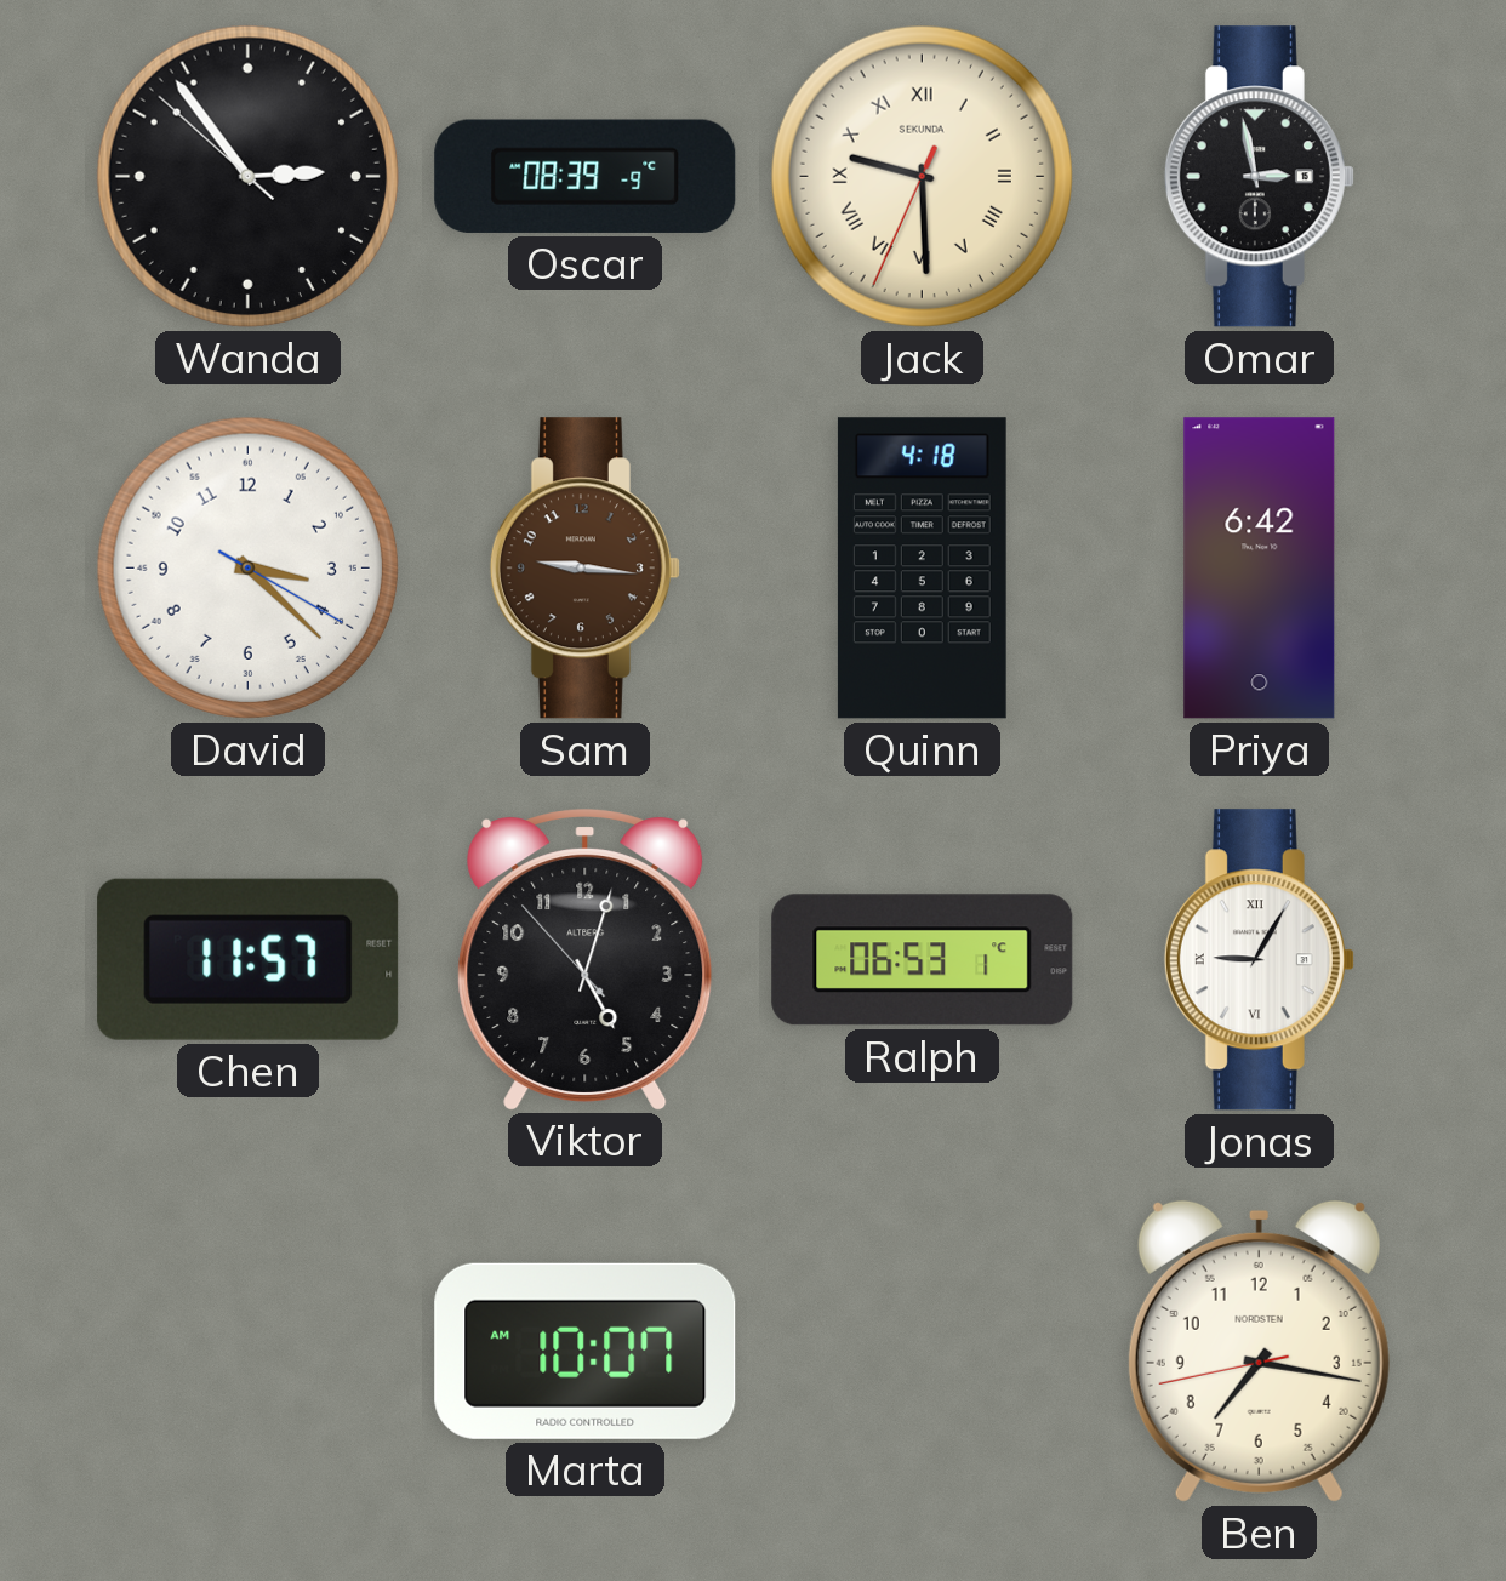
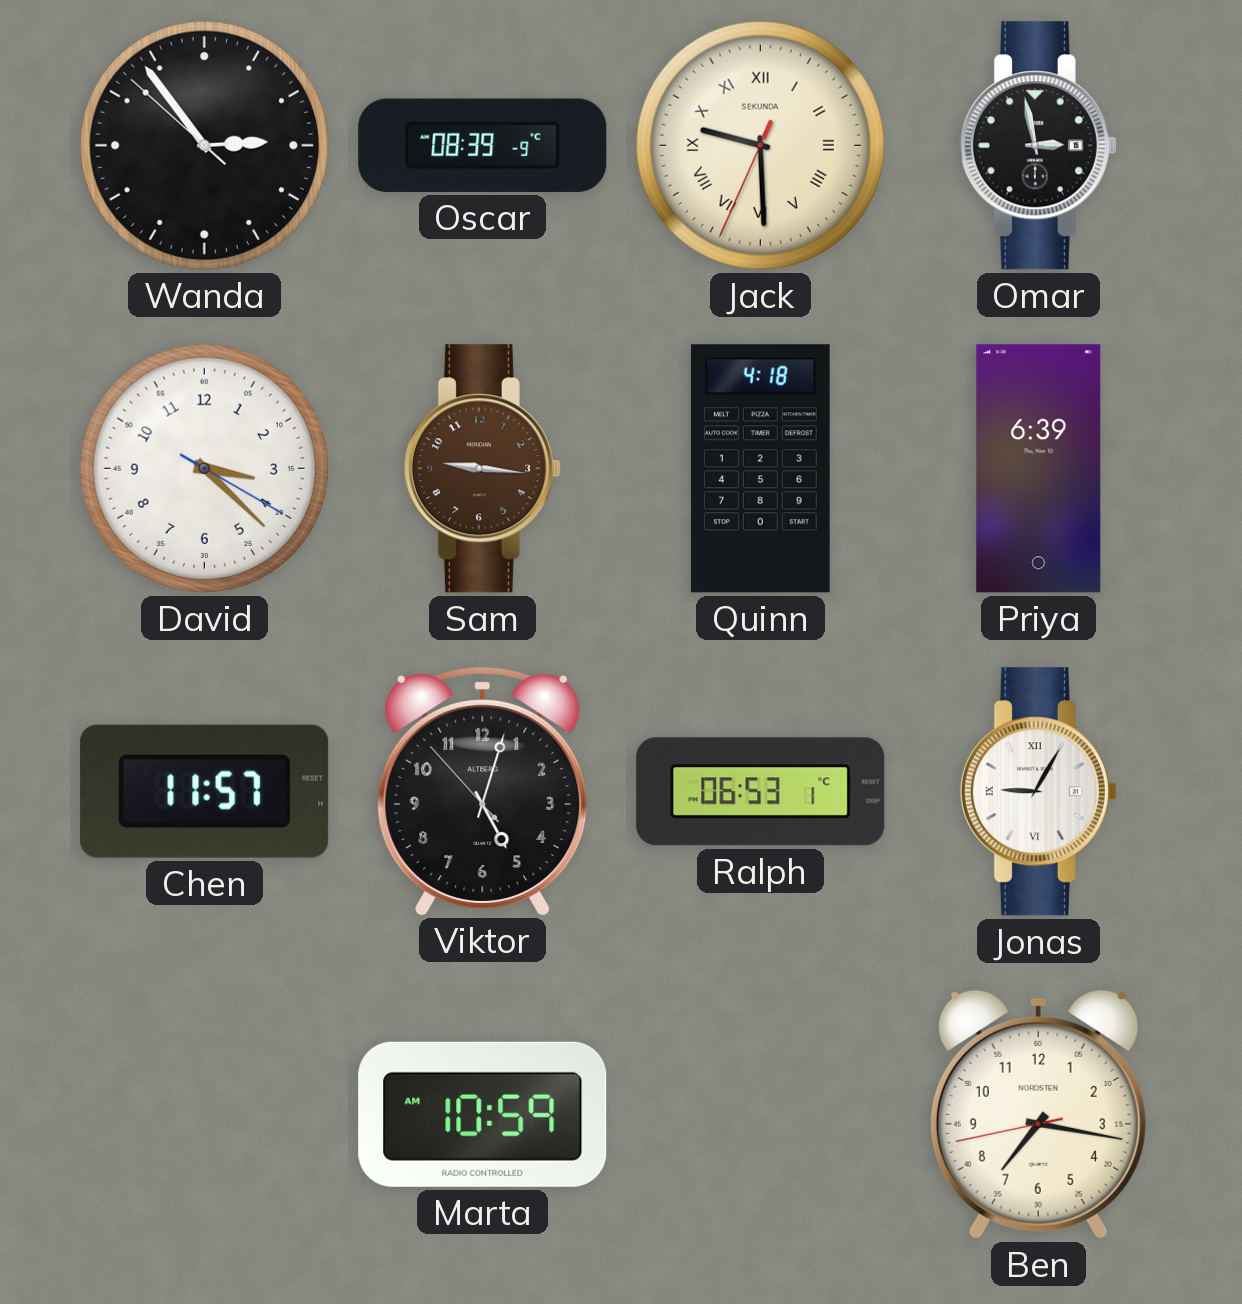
Priya: 6:42 -> 6:39
Marta: 10:07 -> 10:59
